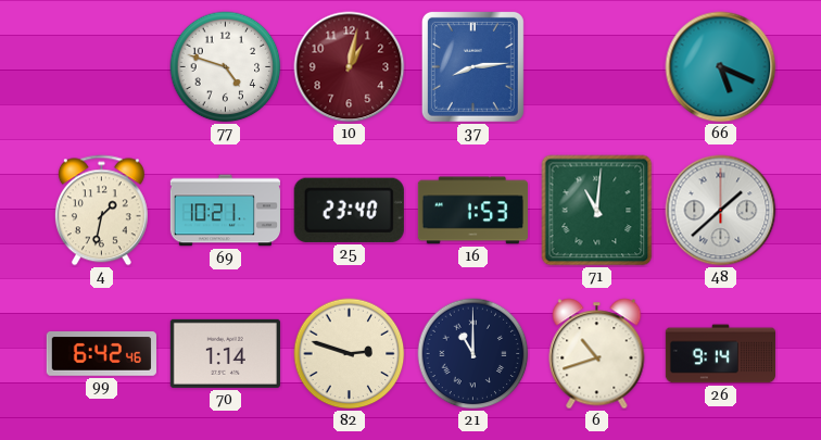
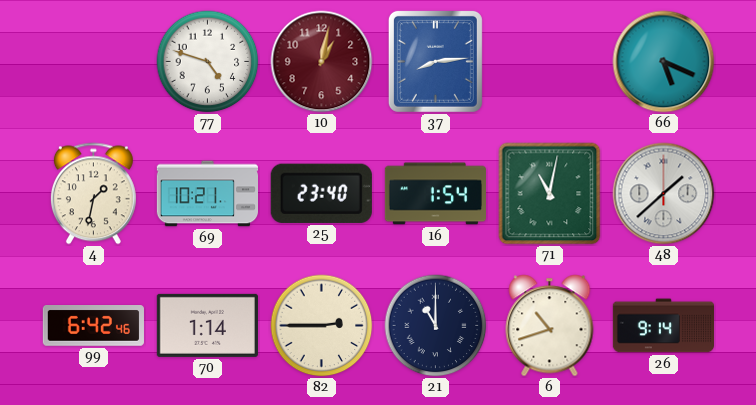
16: 1:53 -> 1:54
71: 11:01 -> 11:02
82: 2:48 -> 2:45
